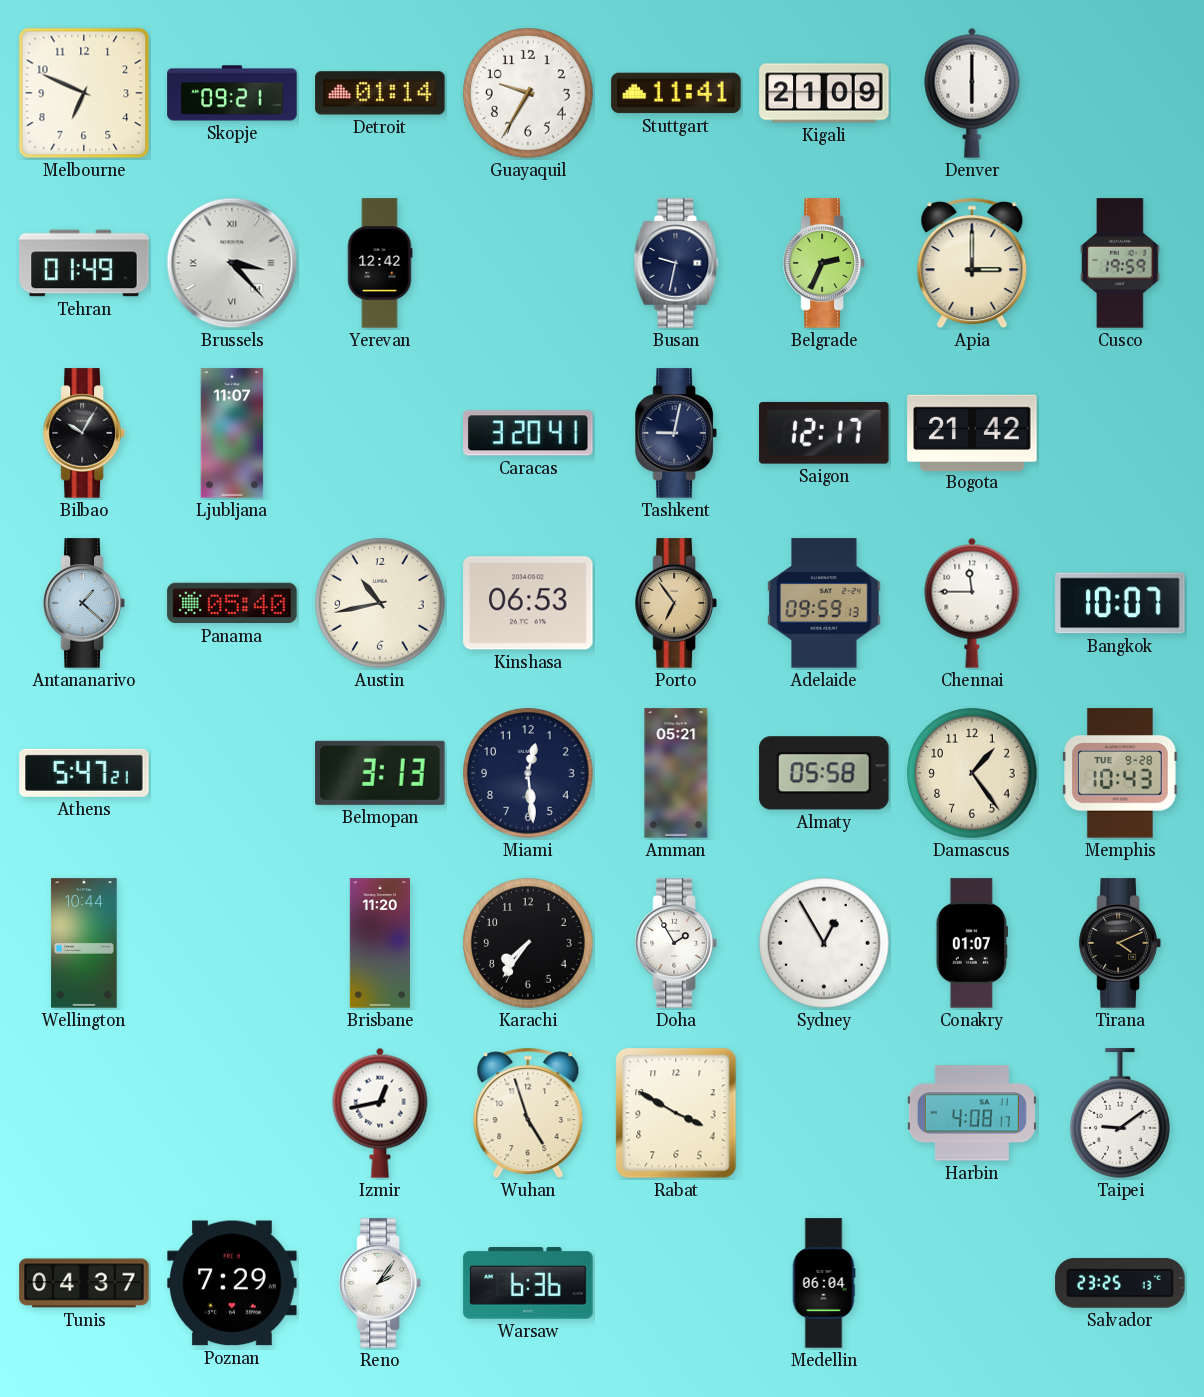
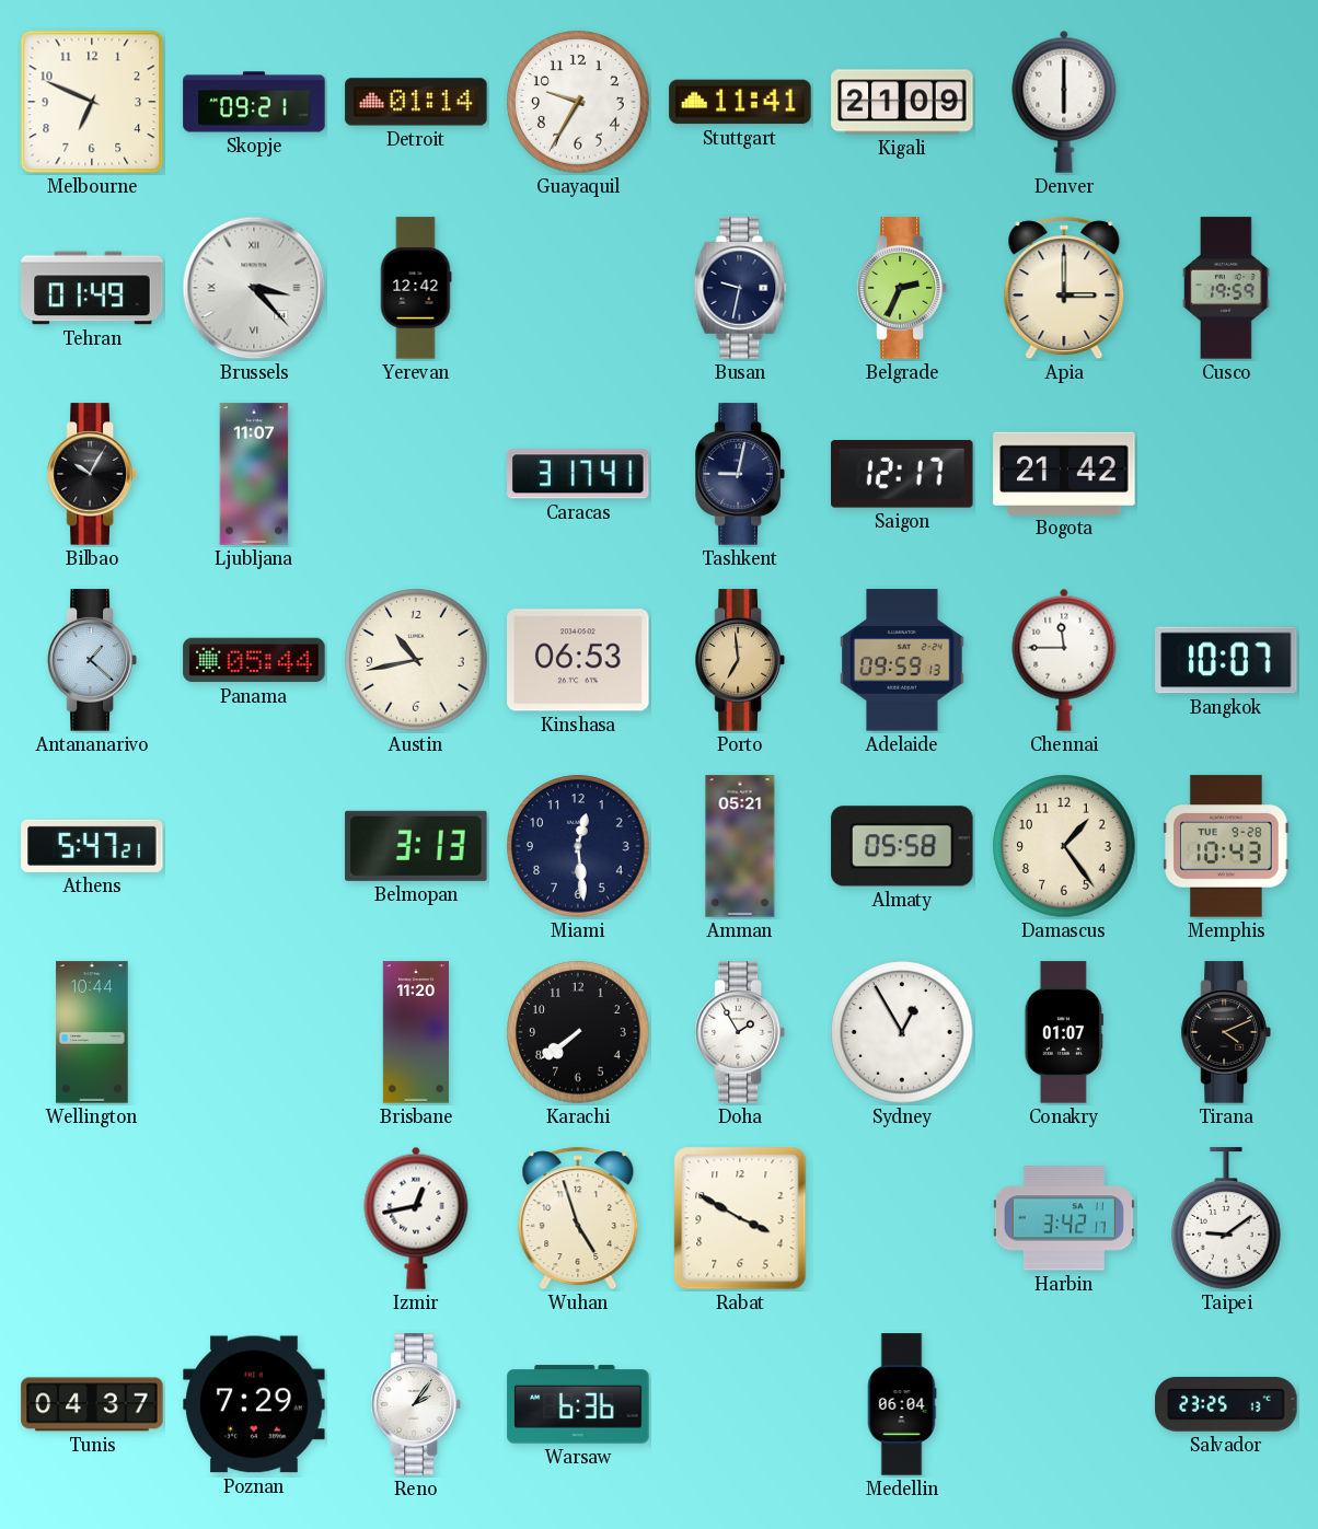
Caracas: 3:20 -> 3:17
Panama: 05:40 -> 05:44
Porto: 6:54 -> 6:59
Karachi: 7:36 -> 7:39
Harbin: 4:08 -> 3:42
